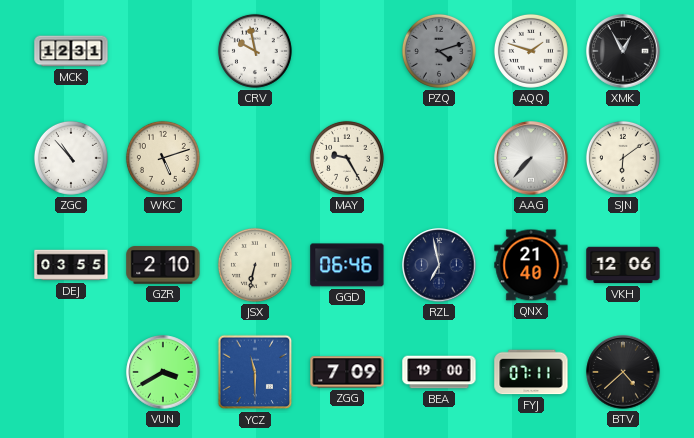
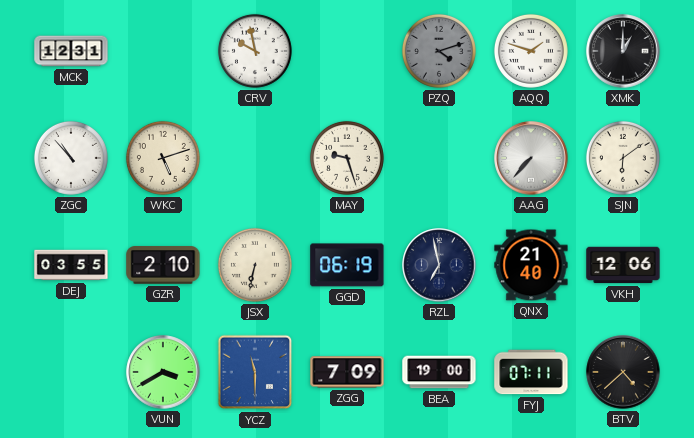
XMK: 12:55 -> 1:00
MAY: 9:25 -> 9:27
GGD: 06:46 -> 06:19
